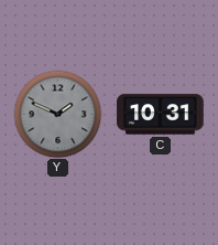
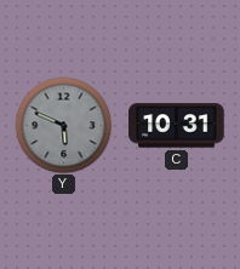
Y: 1:49 -> 5:49
